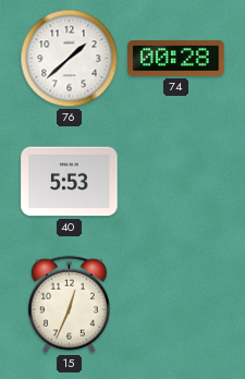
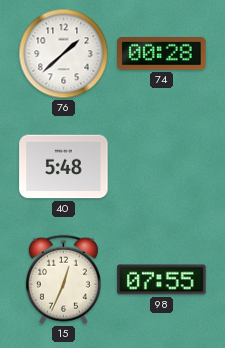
40: 5:53 -> 5:48
98: none -> 07:55
